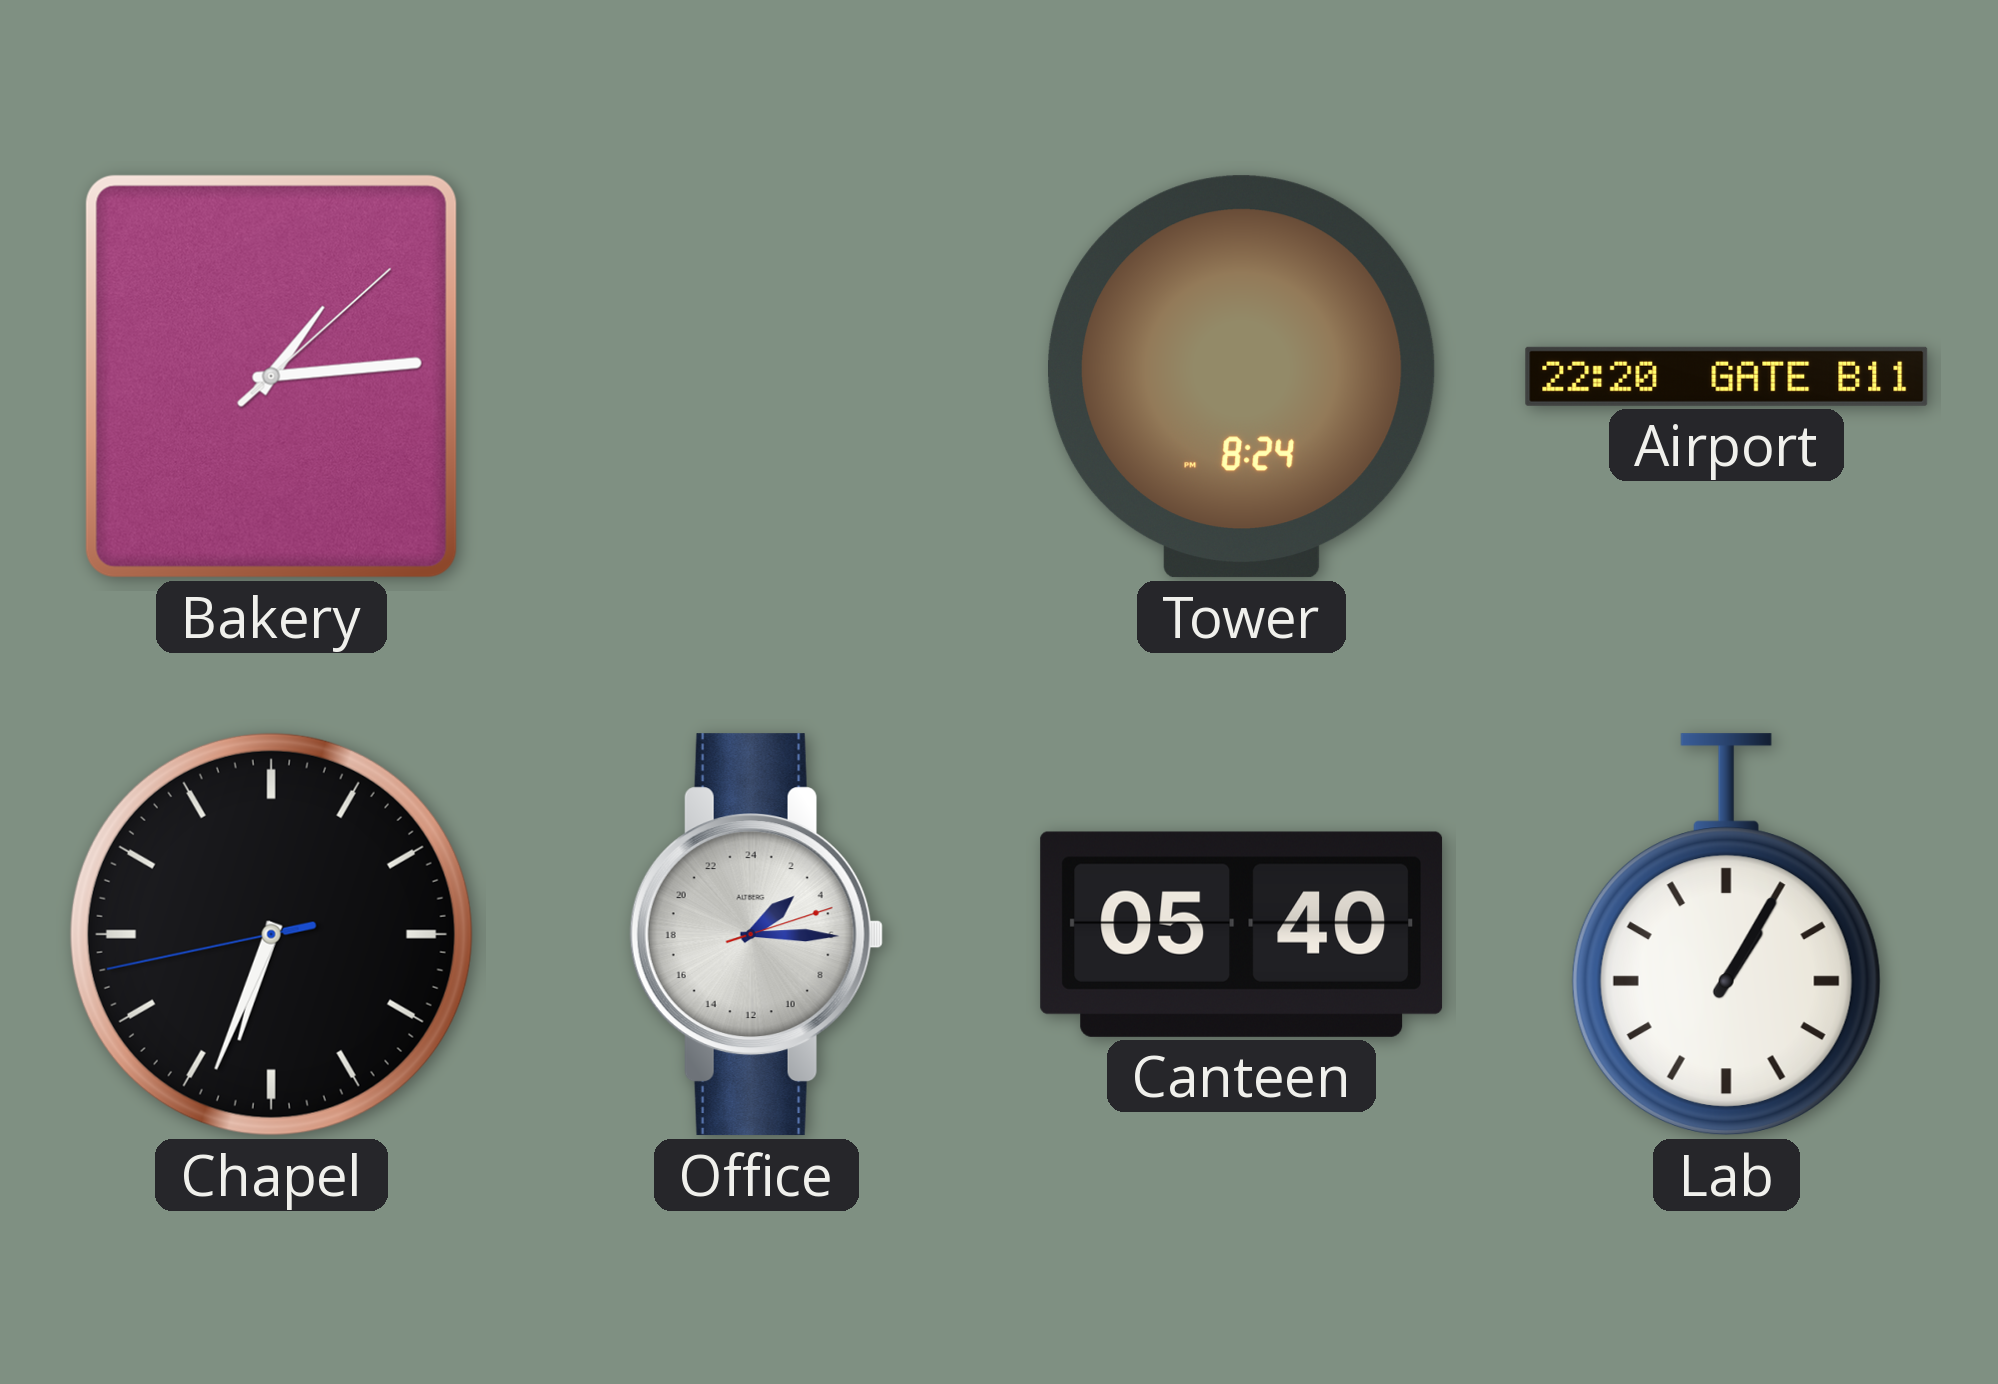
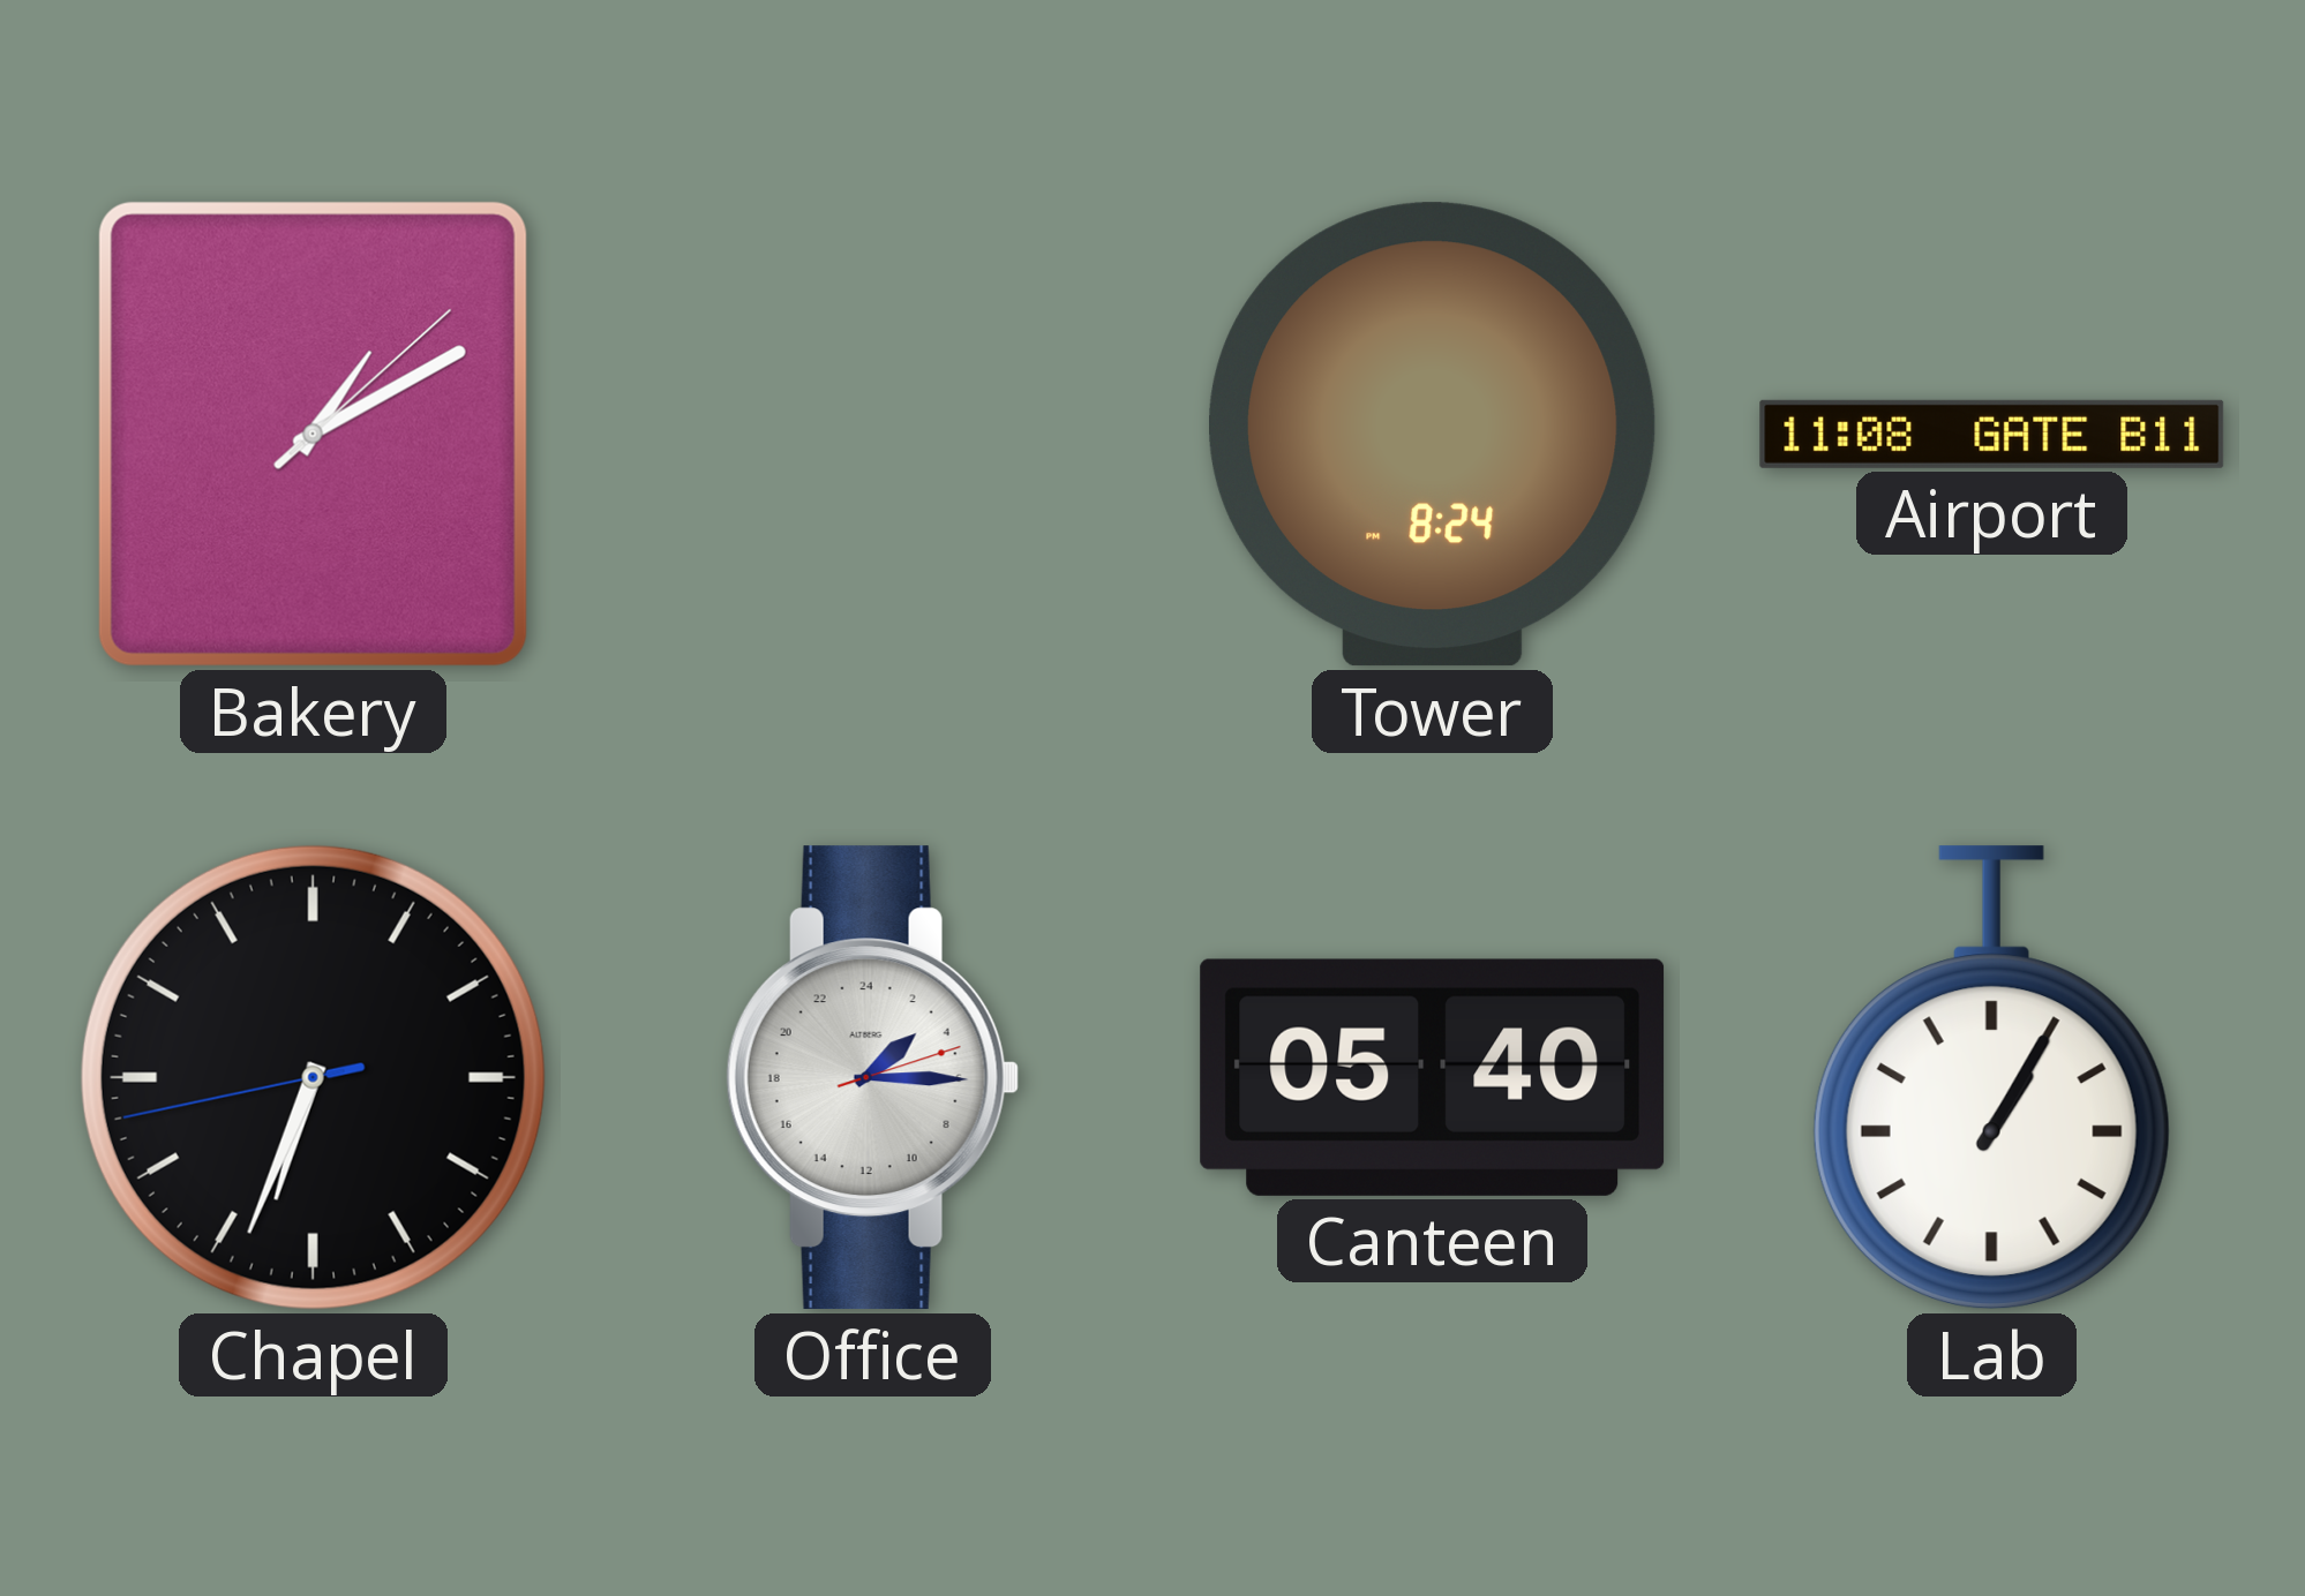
Bakery: 1:14 -> 1:10
Airport: 22:20 -> 11:08
